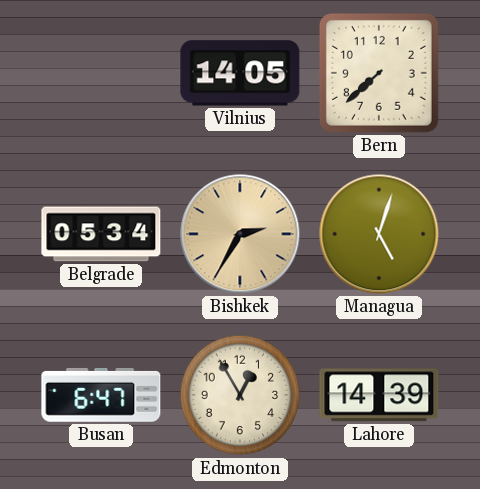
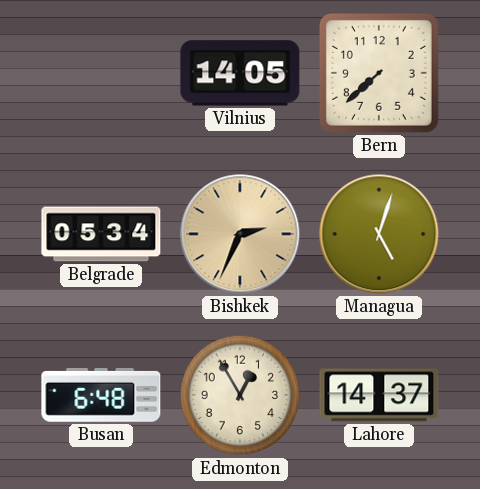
Bishkek: 2:35 -> 2:34
Busan: 6:47 -> 6:48
Lahore: 14:39 -> 14:37
